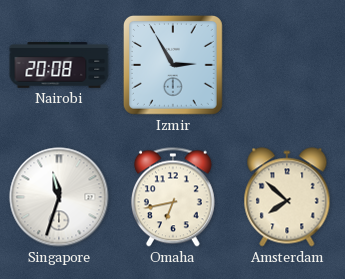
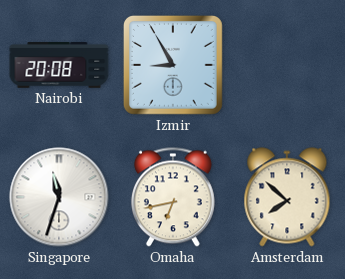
Izmir: 2:55 -> 8:55
